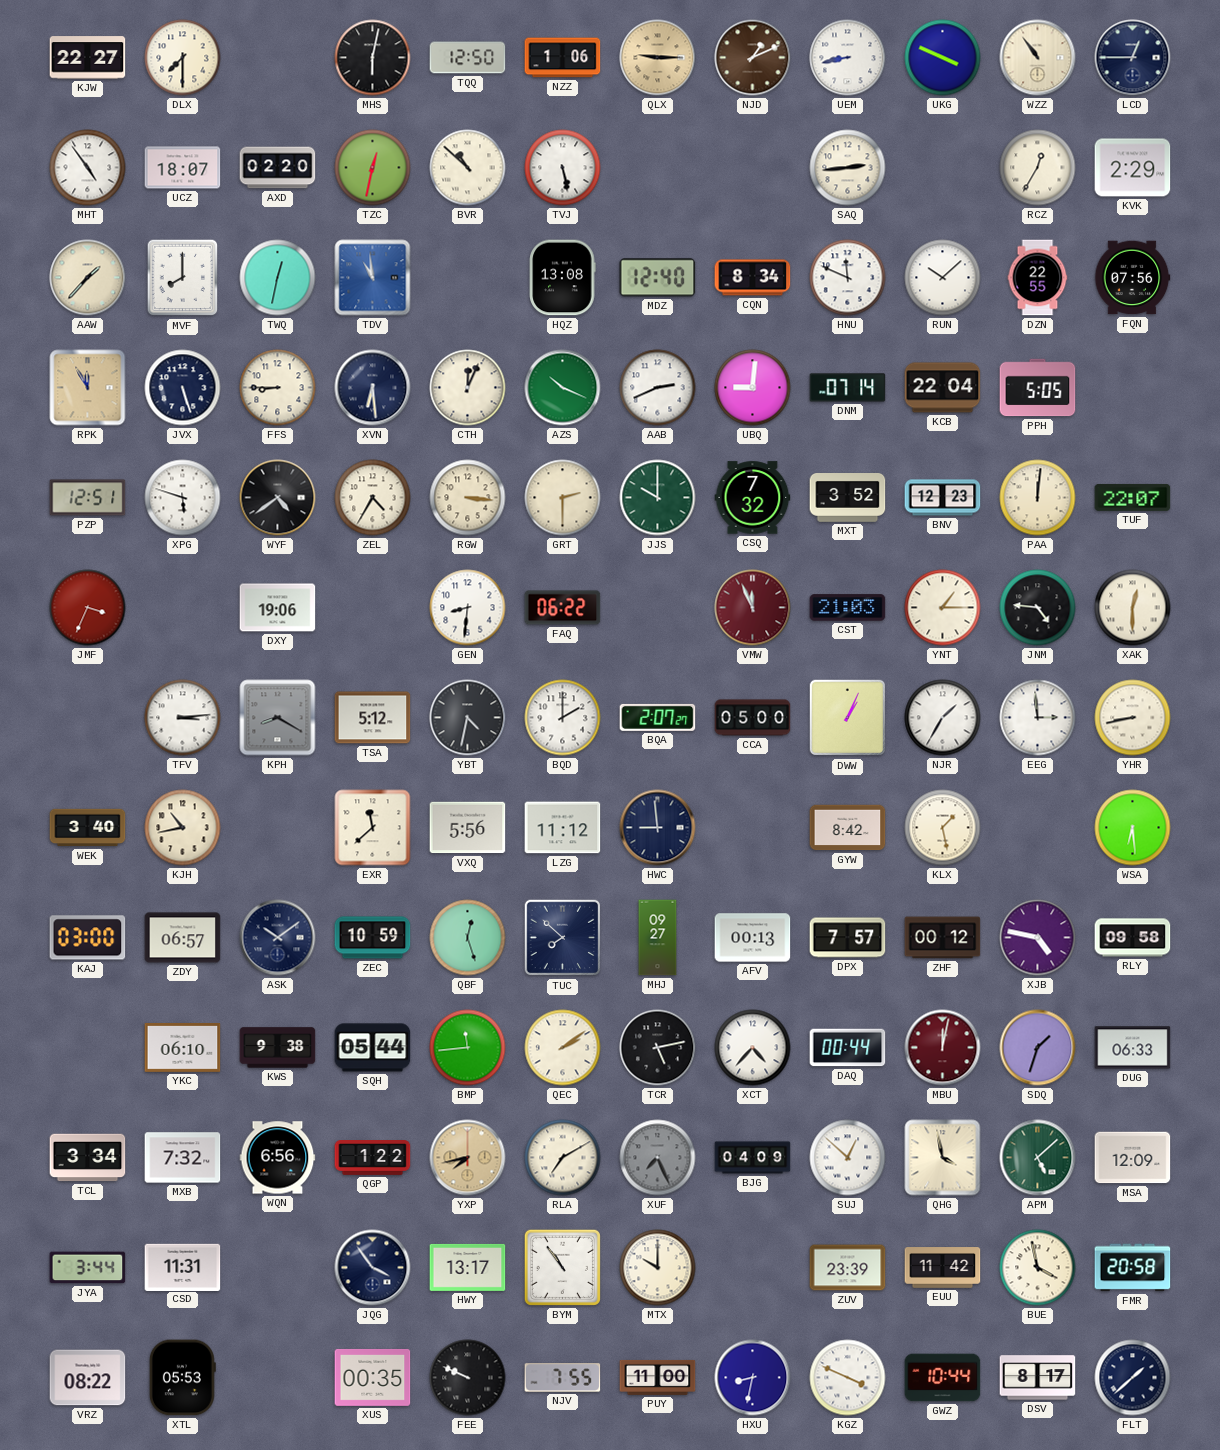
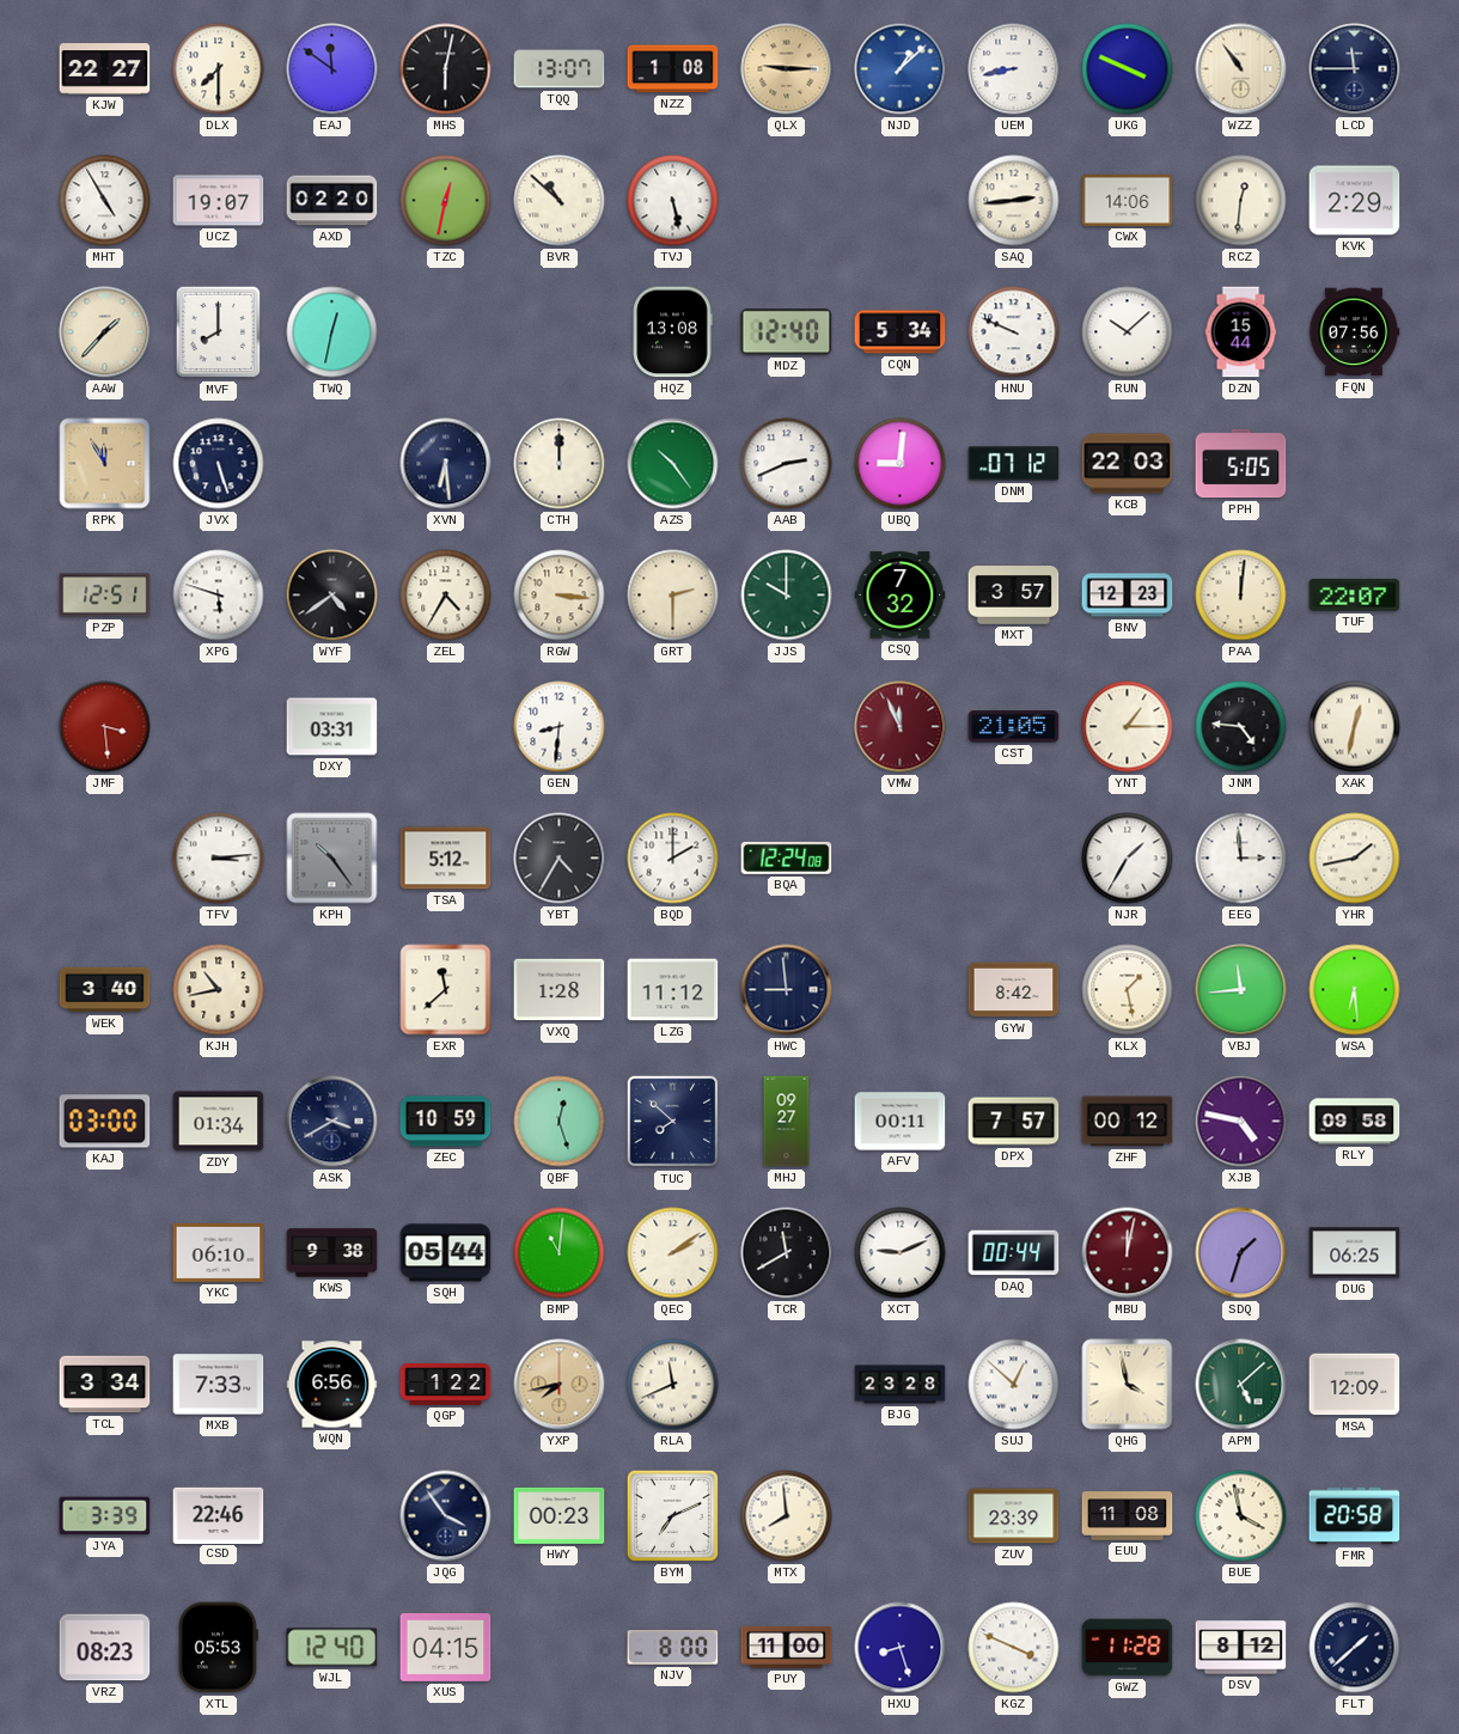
EAJ: none -> 11:51
TQQ: 12:50 -> 13:07
NZZ: 1:06 -> 1:08
NJD: 1:11 -> 1:08
NJD dial: brown -> blue
LCD: 12:45 -> 11:45
MHT: 4:54 -> 4:55
UCZ: 18:07 -> 19:07
CWX: none -> 14:06
RCZ: 12:35 -> 12:31
TDV: 10:59 -> none
CQN: 8:34 -> 5:34
HNU: 11:49 -> 9:49
DZN: 22:55 -> 15:44
FFS: 8:45 -> none
CTH: 12:04 -> 12:00
AZS: 10:19 -> 10:24
DNM: 07:14 -> 07:12
KCB: 22:04 -> 22:03
MXT: 3:52 -> 3:57
JMF: 3:34 -> 3:29
DXY: 19:06 -> 03:31
FAQ: 06:22 -> none
CST: 21:03 -> 21:05
XAK: 12:30 -> 12:32
KPH: 8:20 -> 10:24
YBT: 4:32 -> 4:35
BQA: 2:07 -> 12:24
CCA: 05:00 -> none
DWW: 1:04 -> none
YHR: 8:43 -> 1:43
VXQ: 5:56 -> 1:28
VBJ: none -> 11:44
ZDY: 06:57 -> 01:34
ASK: 10:09 -> 3:40
AFV: 00:13 -> 00:11
BMP: 11:44 -> 11:01
TCR: 5:13 -> 11:40
XCT: 4:37 -> 9:11
DUG: 06:33 -> 06:25
MXB: 7:32 -> 7:33
RLA: 7:10 -> 11:41
XUF: 7:26 -> none
BJG: 04:09 -> 23:28
JYA: 3:44 -> 3:39
CSD: 11:31 -> 22:46
HWY: 13:17 -> 00:23
BYM: 10:54 -> 7:11
MTX: 10:00 -> 7:59
EUU: 11:42 -> 11:08
VRZ: 08:22 -> 08:23
WJL: none -> 12:40
XUS: 00:35 -> 04:15
FEE: 9:49 -> none
NJV: 7:55 -> 8:00
HXU: 8:32 -> 8:27
GWZ: 10:44 -> 11:28
DSV: 8:17 -> 8:12
